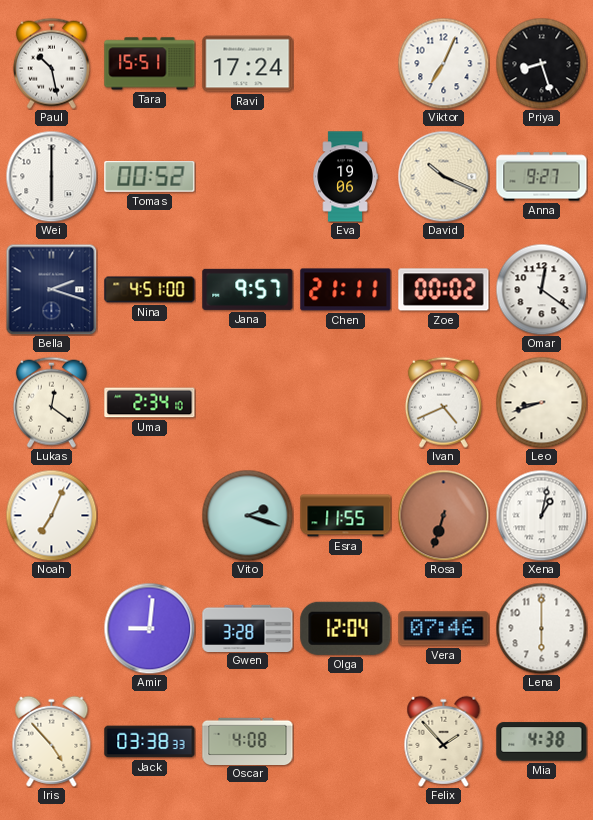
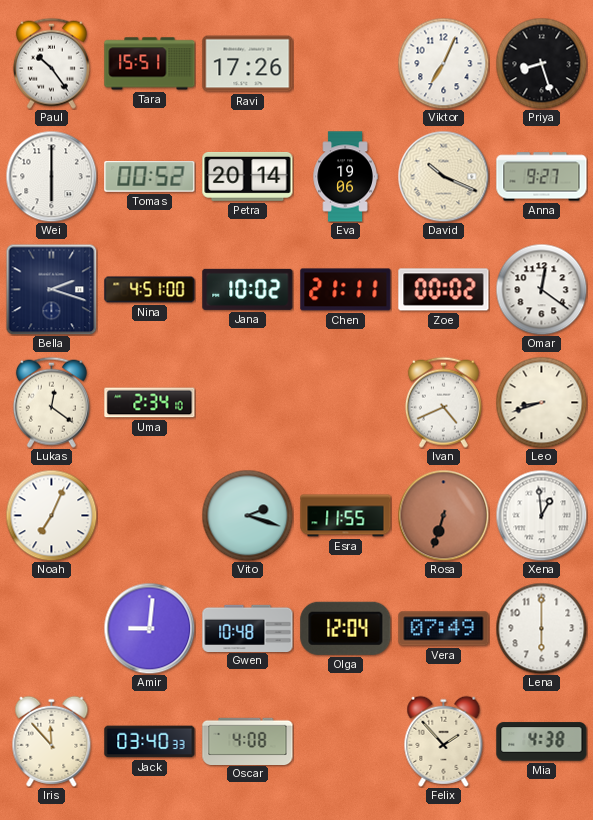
Paul: 10:28 -> 10:24
Ravi: 17:24 -> 17:26
Petra: none -> 20:14
Jana: 9:57 -> 10:02
Xena: 1:02 -> 12:59
Gwen: 3:28 -> 10:48
Vera: 07:46 -> 07:49
Iris: 4:53 -> 11:53
Jack: 03:38 -> 03:40
